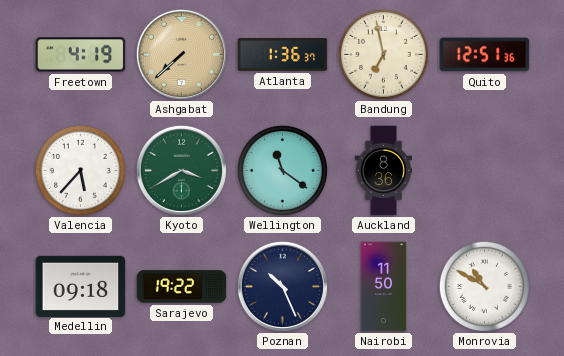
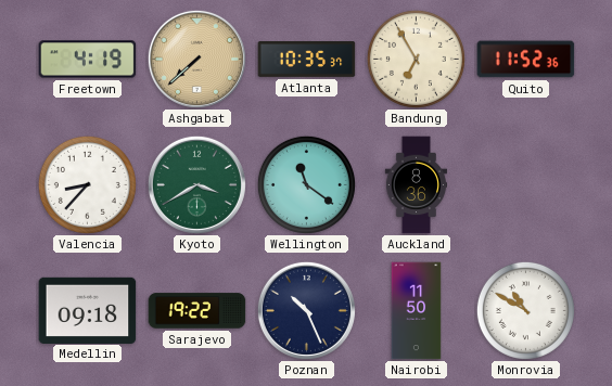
Atlanta: 1:36 -> 10:35
Bandung: 6:58 -> 6:55
Quito: 12:51 -> 11:52
Valencia: 5:37 -> 8:37
